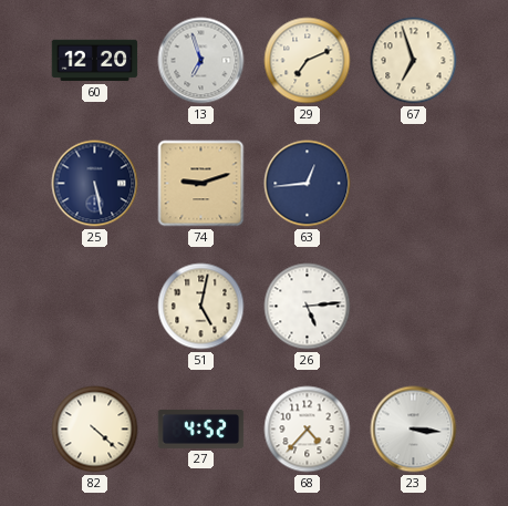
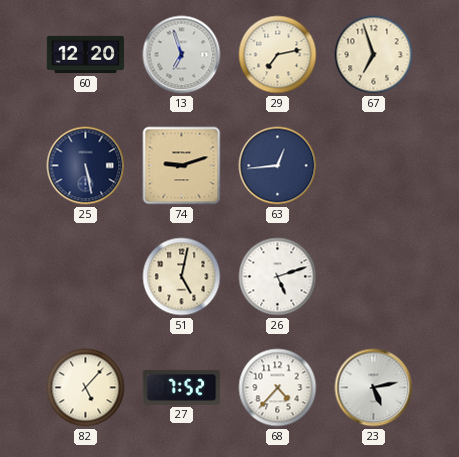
29: 7:11 -> 7:13
26: 5:14 -> 5:12
82: 4:22 -> 5:07
27: 4:52 -> 7:52
23: 3:16 -> 5:13
